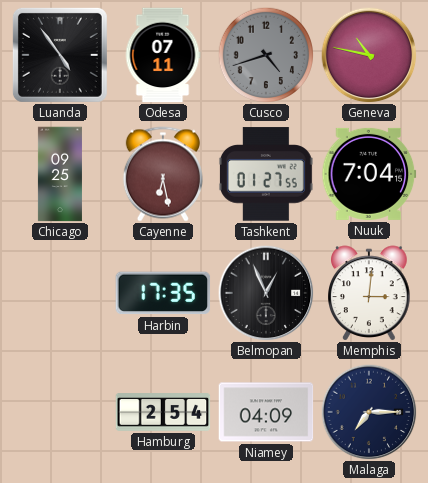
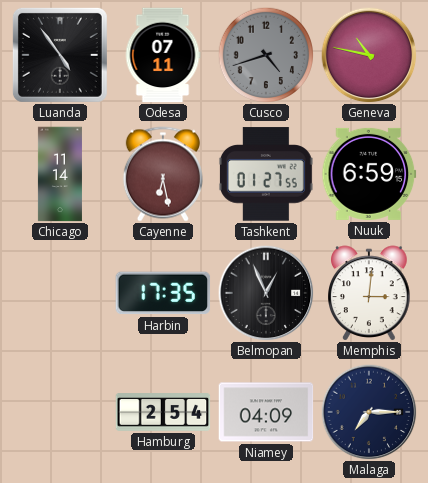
Chicago: 09:25 -> 11:14
Nuuk: 7:04 -> 6:59
